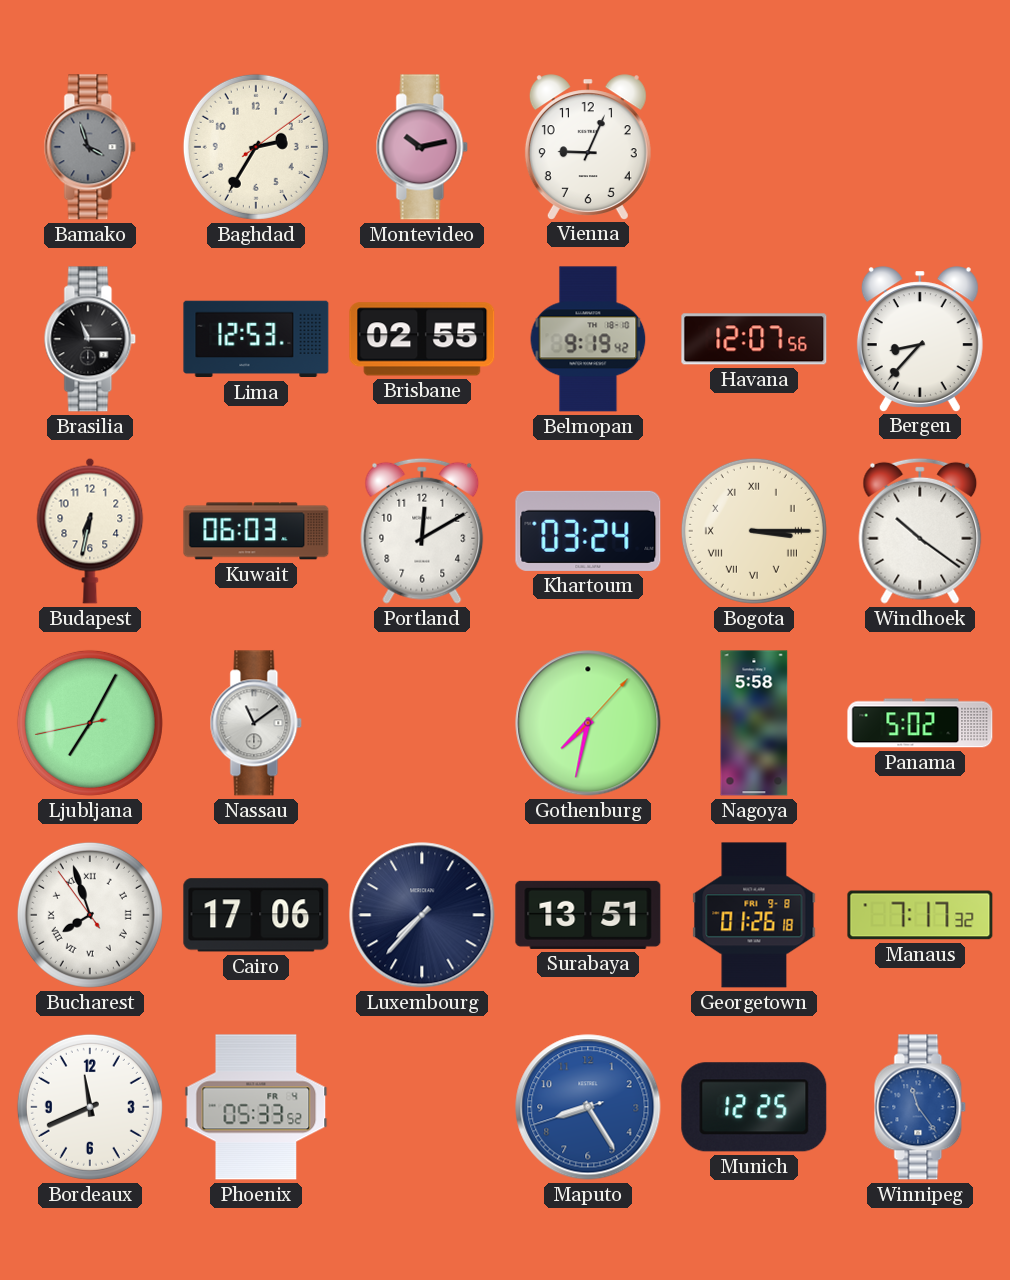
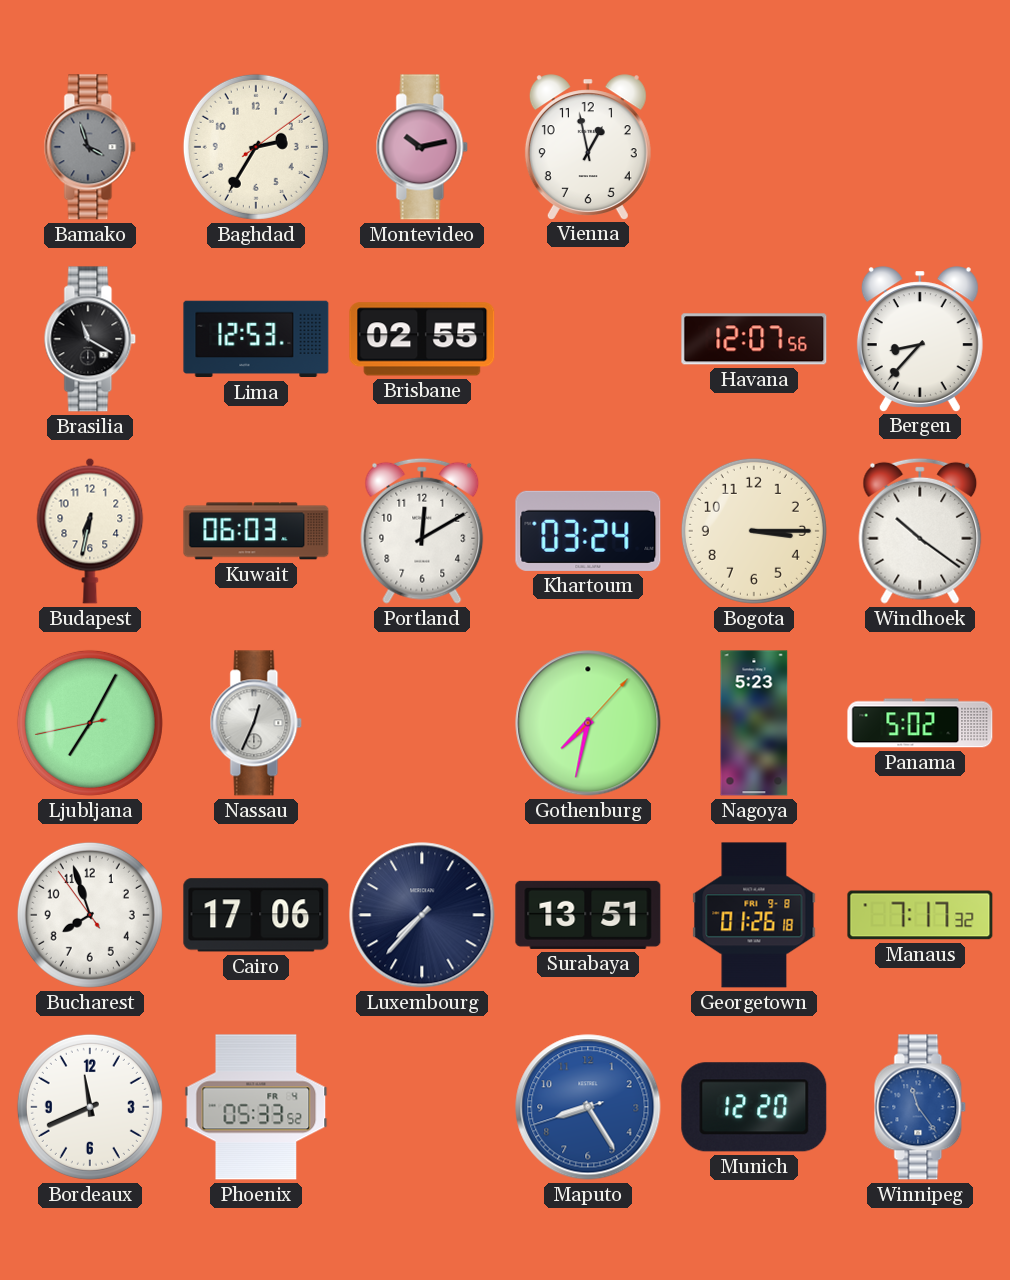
Vienna: 9:04 -> 12:58
Brasilia: 11:15 -> 11:20
Belmopan: 9:19 -> none
Bogota numerals: Roman -> Arabic
Nassau: 11:09 -> 12:34
Nagoya: 5:58 -> 5:23
Bucharest numerals: Roman -> Arabic
Munich: 12:25 -> 12:20
